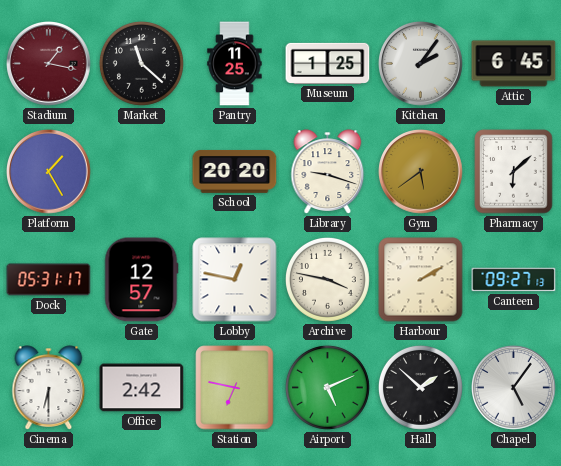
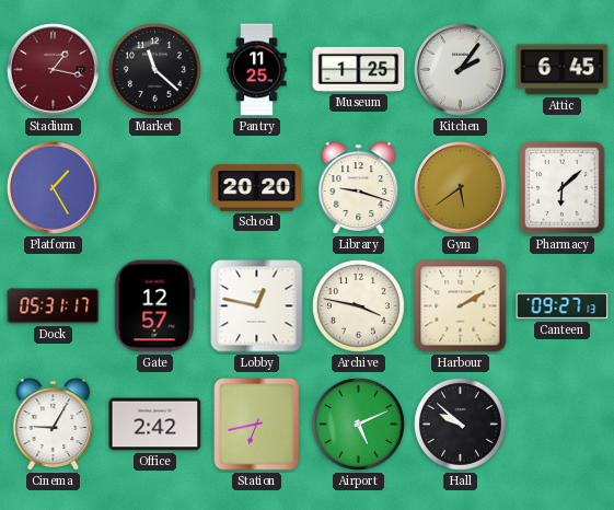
Cinema: 6:30 -> 9:05
Station: 6:47 -> 6:43
Hall: 1:52 -> 9:52
Chapel: 5:06 -> none
